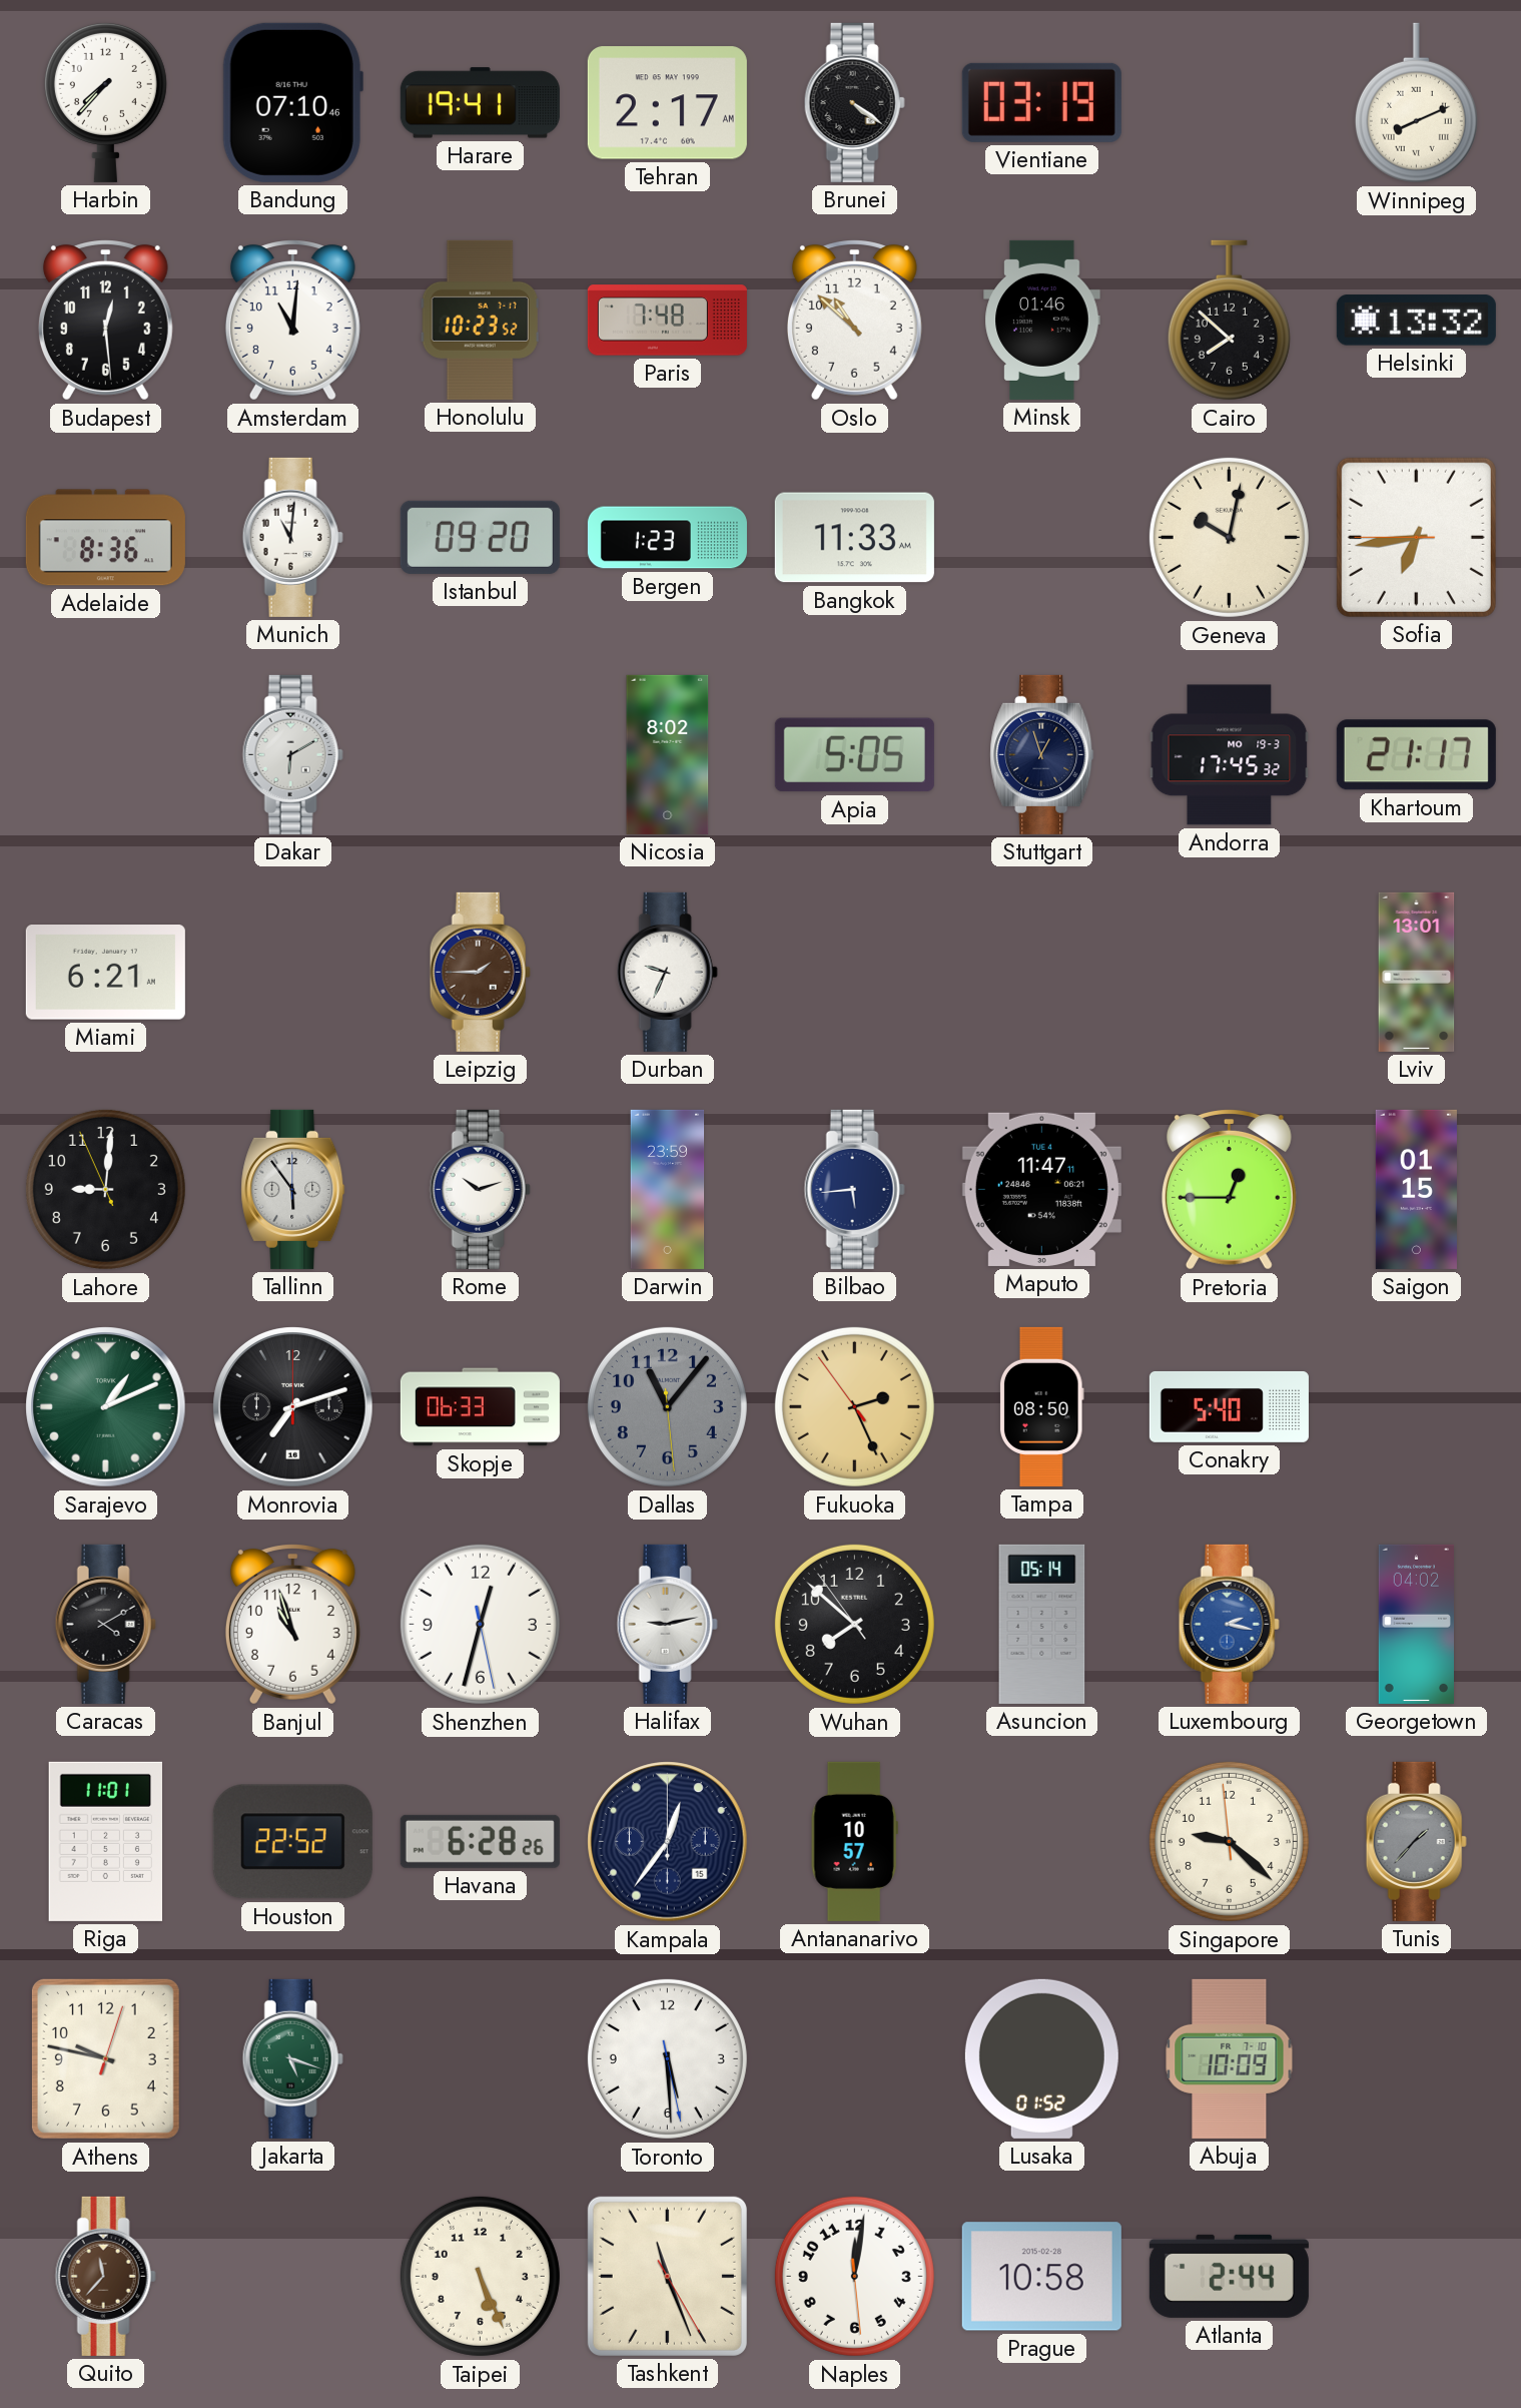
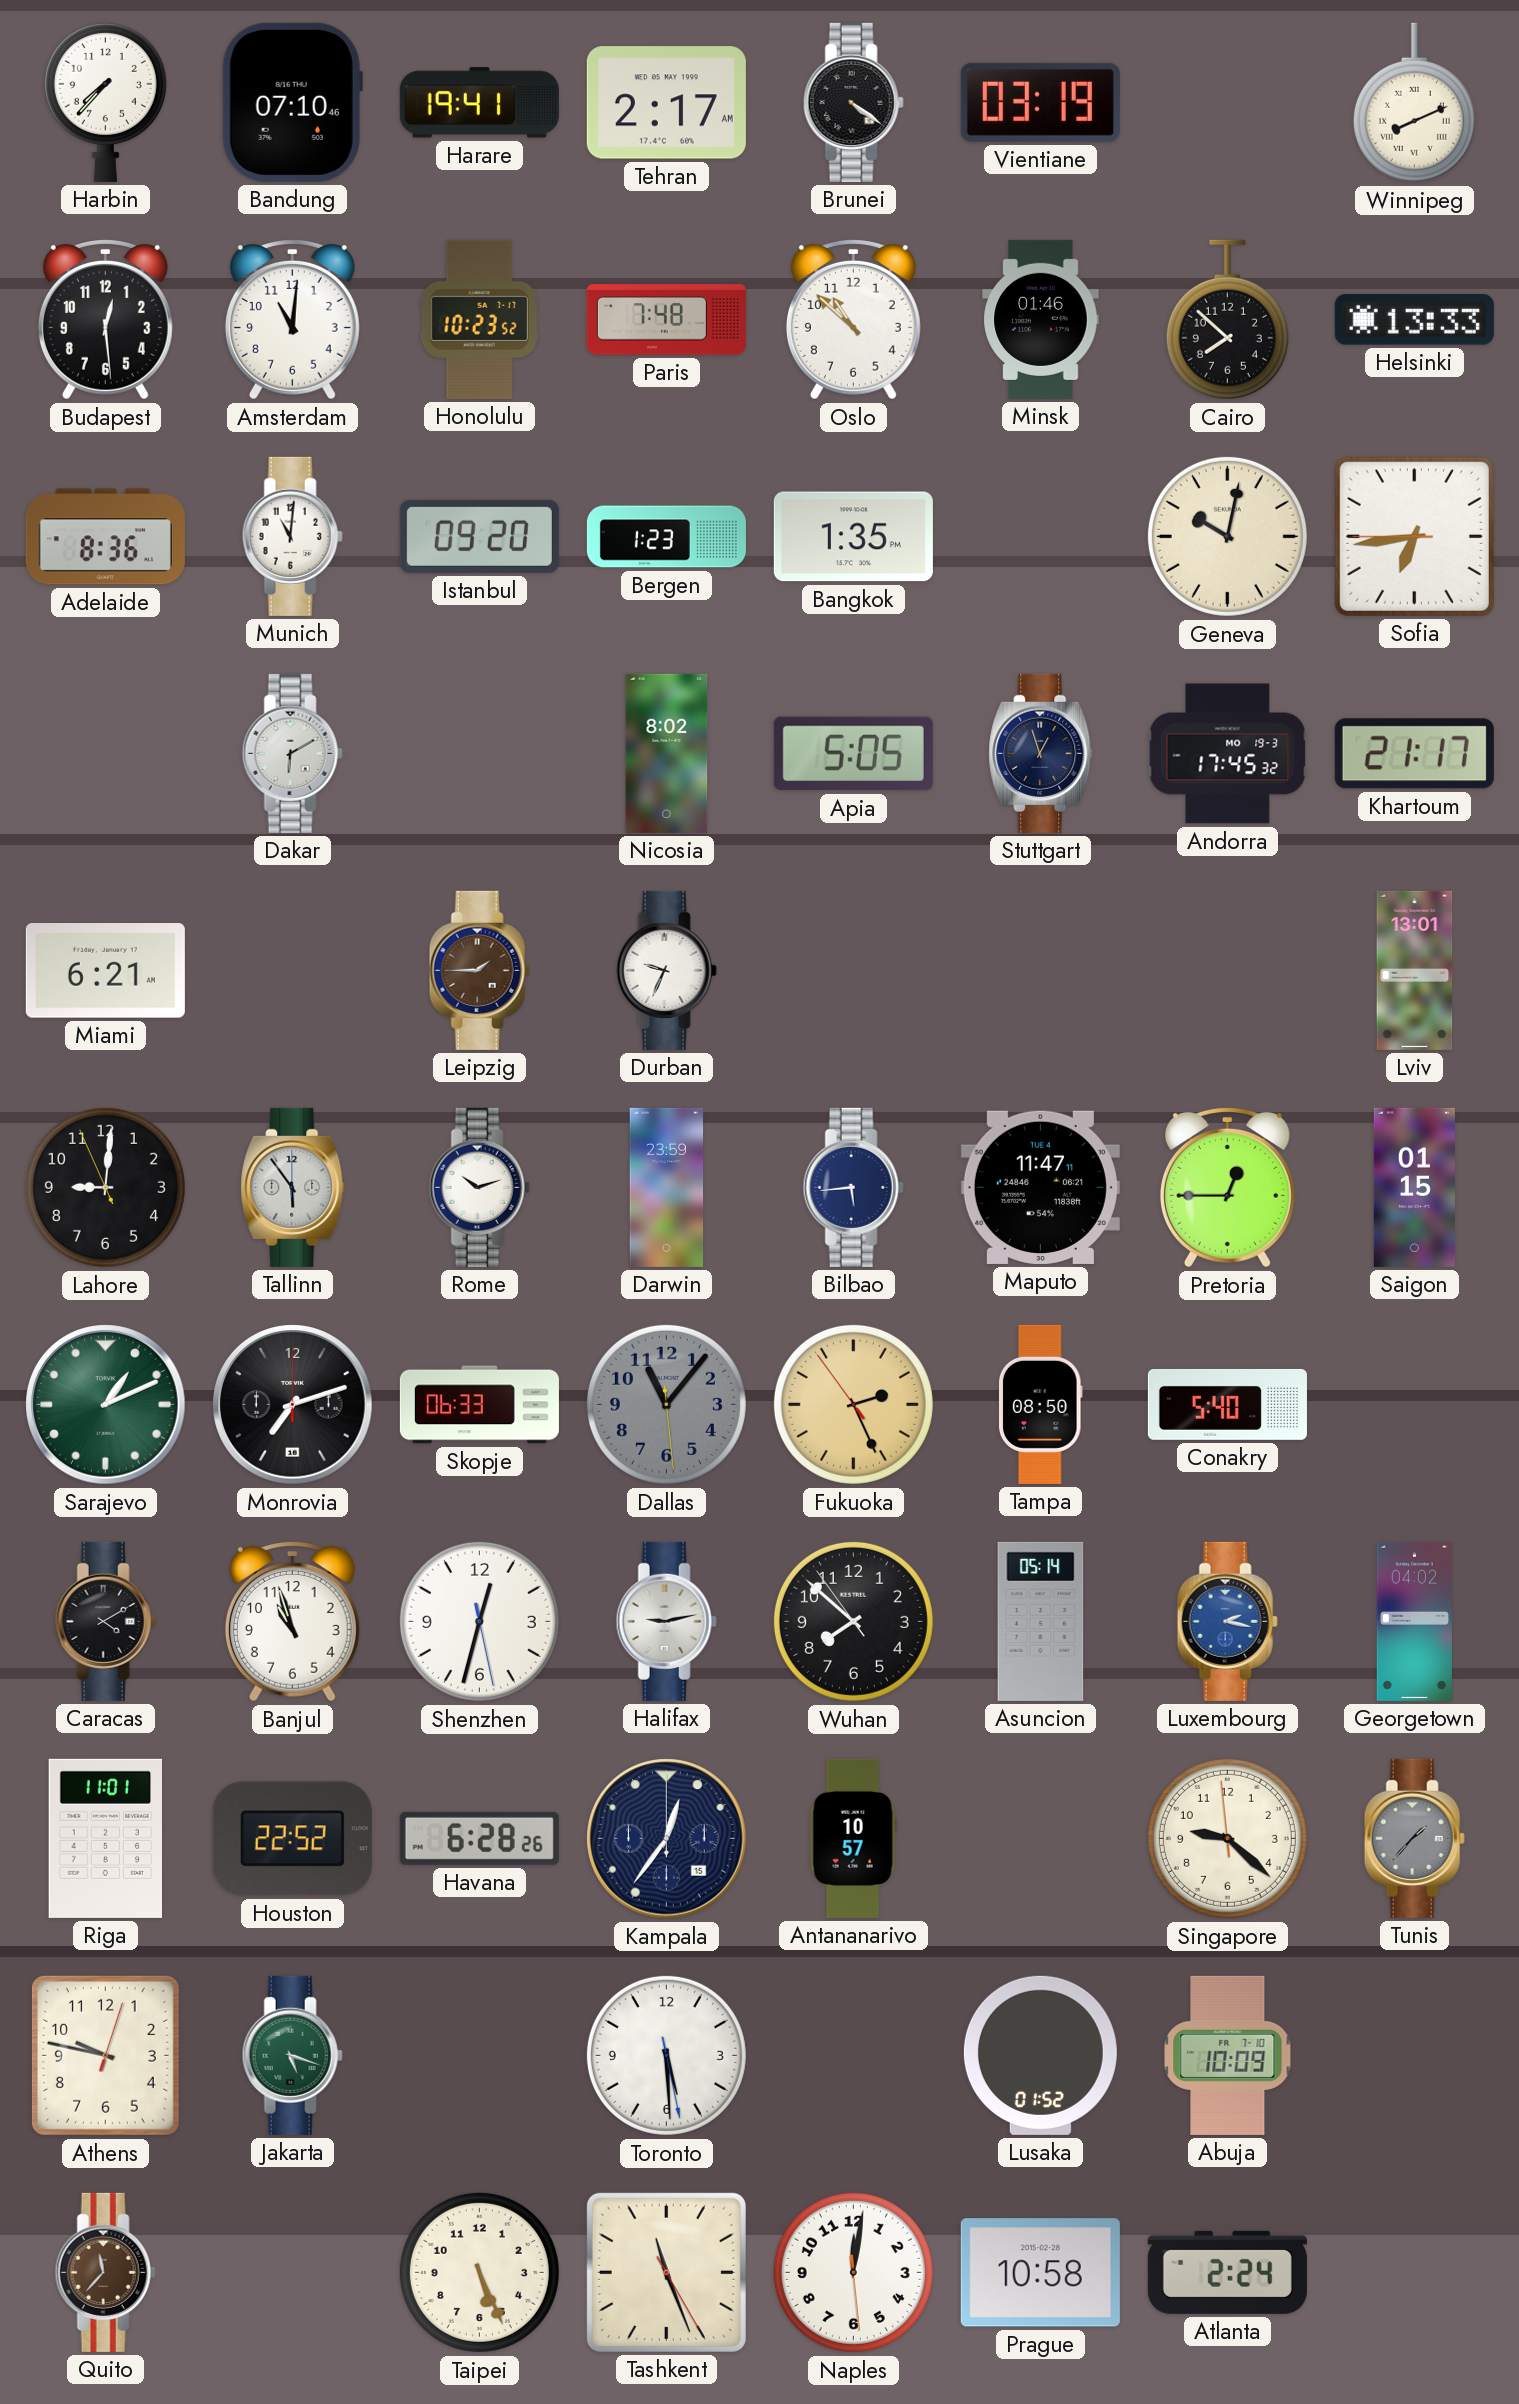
Helsinki: 13:32 -> 13:33
Bangkok: 11:33 -> 1:35
Atlanta: 2:44 -> 2:24
